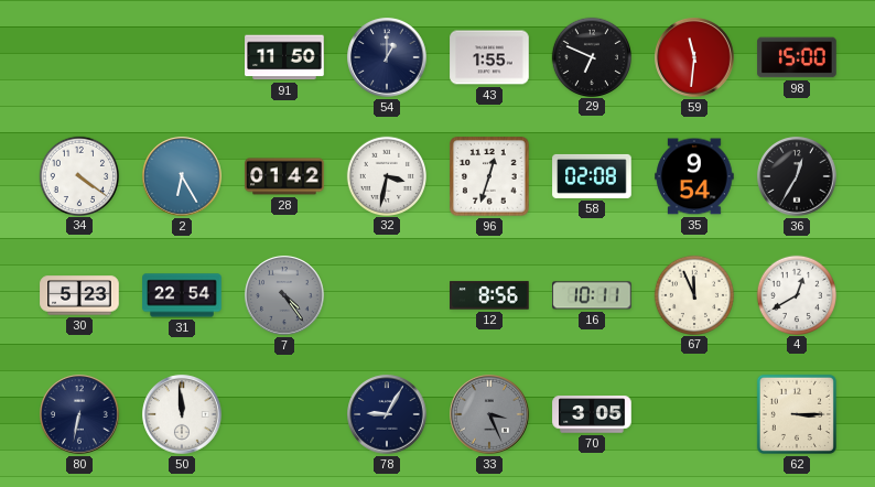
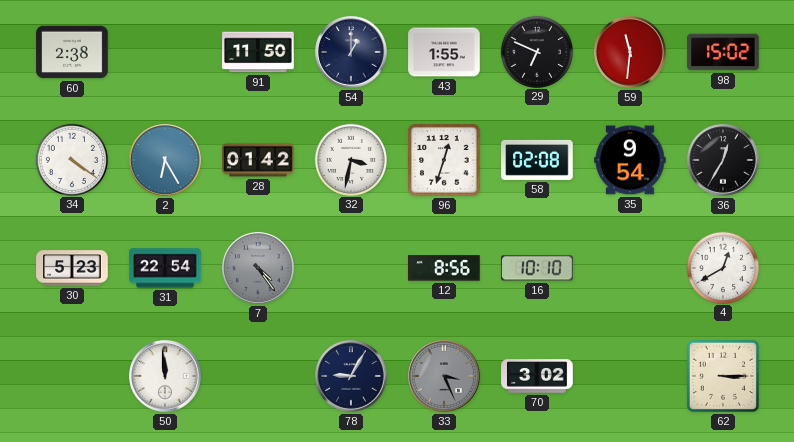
60: none -> 2:38
98: 15:00 -> 15:02
16: 10:11 -> 10:10
67: 11:56 -> none
80: 6:32 -> none
70: 3:05 -> 3:02
